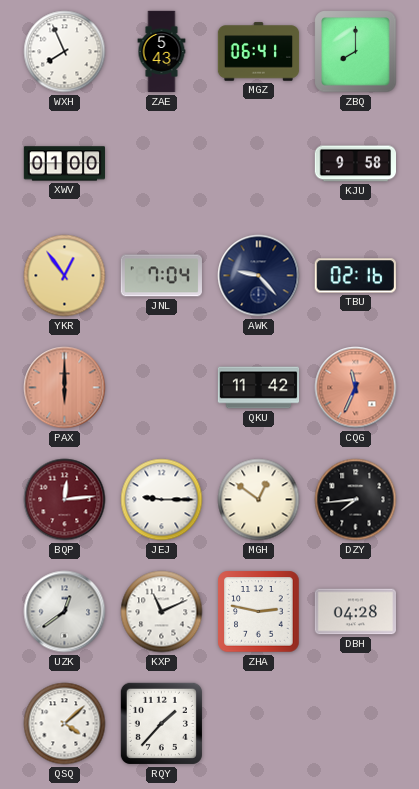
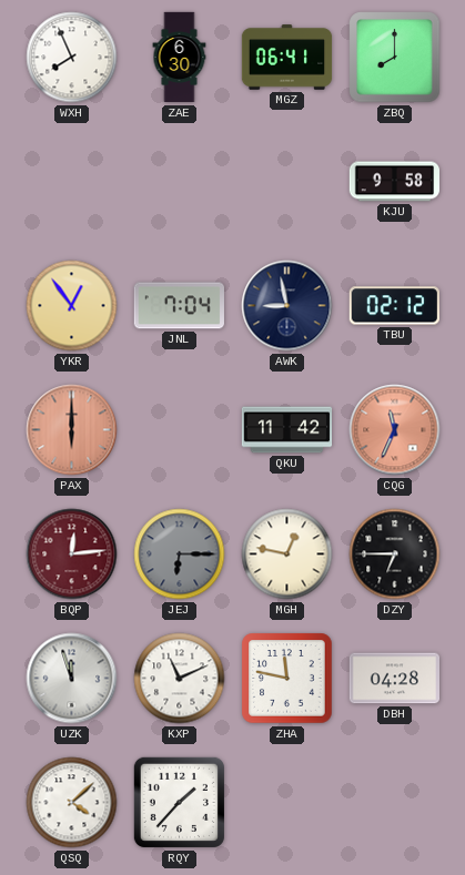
ZAE: 5:43 -> 6:30
XWV: 01:00 -> none
AWK: 9:23 -> 8:58
TBU: 02:16 -> 02:12
JEJ: 9:15 -> 6:15
JEJ dial: white -> grey
MGH: 12:51 -> 12:47
DZY: 7:44 -> 6:45
UZK: 12:39 -> 11:57
ZHA: 2:47 -> 11:47
